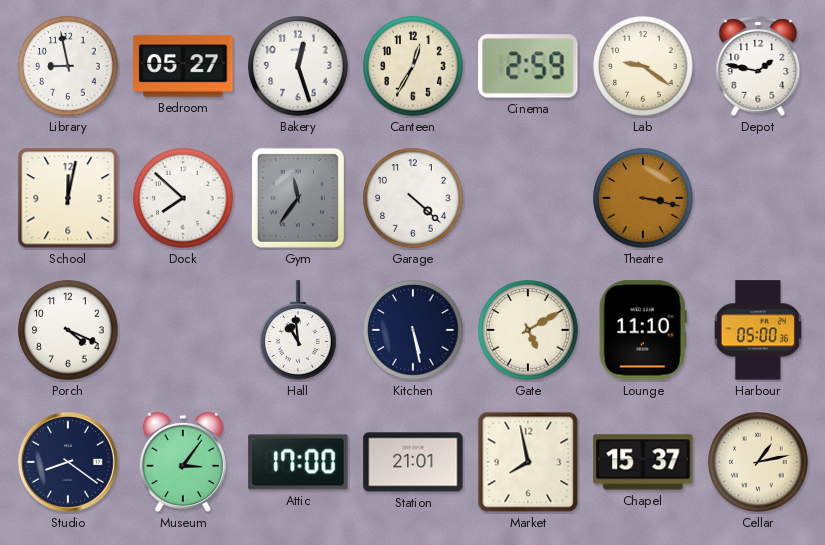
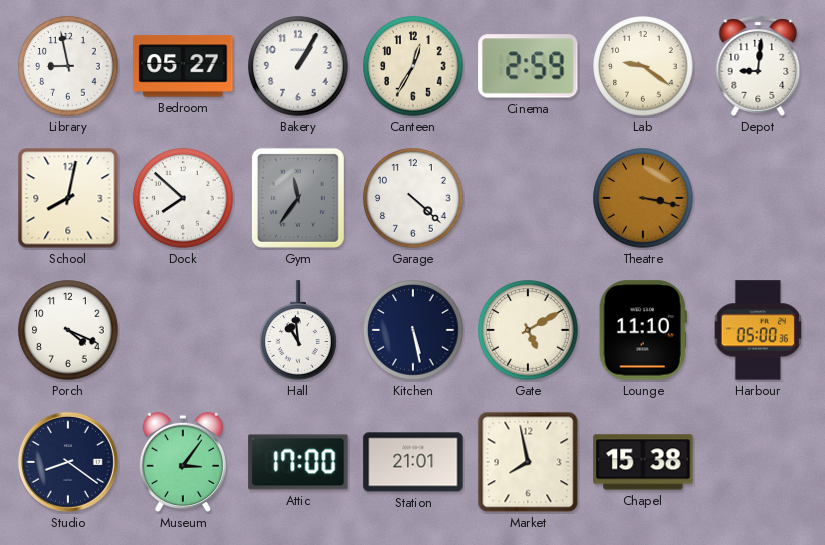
Bakery: 12:27 -> 1:05
Depot: 1:47 -> 9:01
School: 12:02 -> 8:02
Chapel: 15:37 -> 15:38
Cellar: 1:13 -> none
